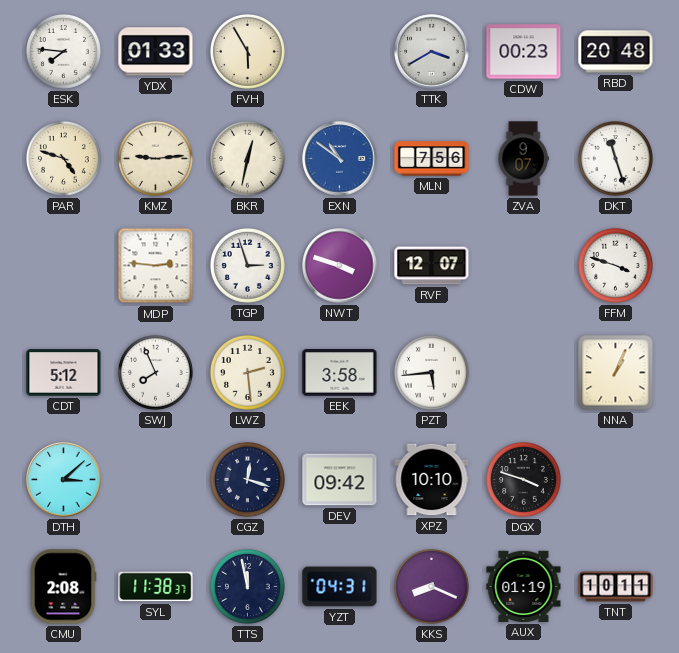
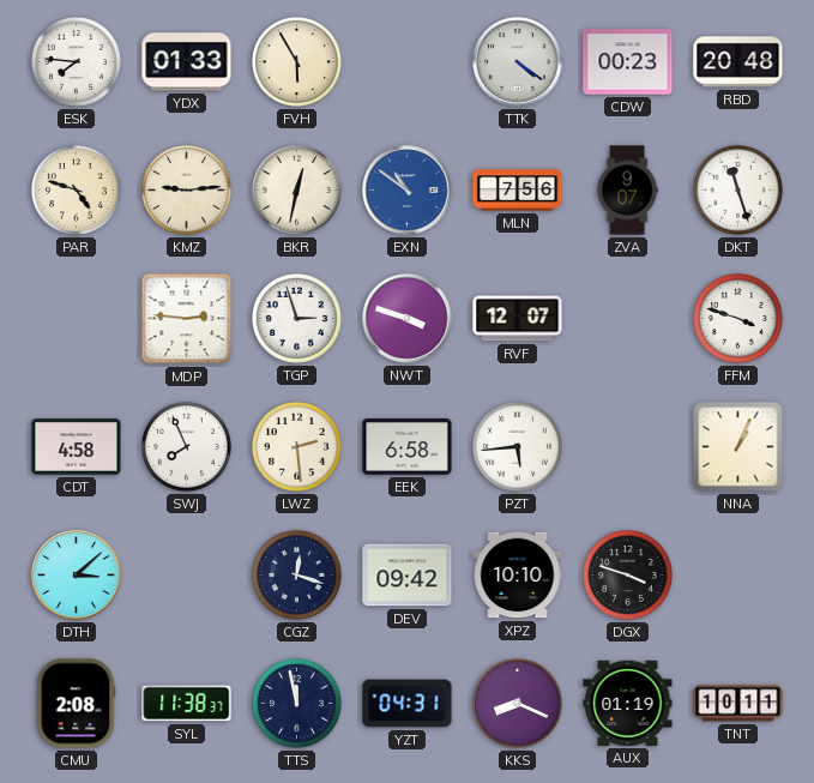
TTK: 3:40 -> 4:21
CDT: 5:12 -> 4:58
EEK: 3:58 -> 6:58
